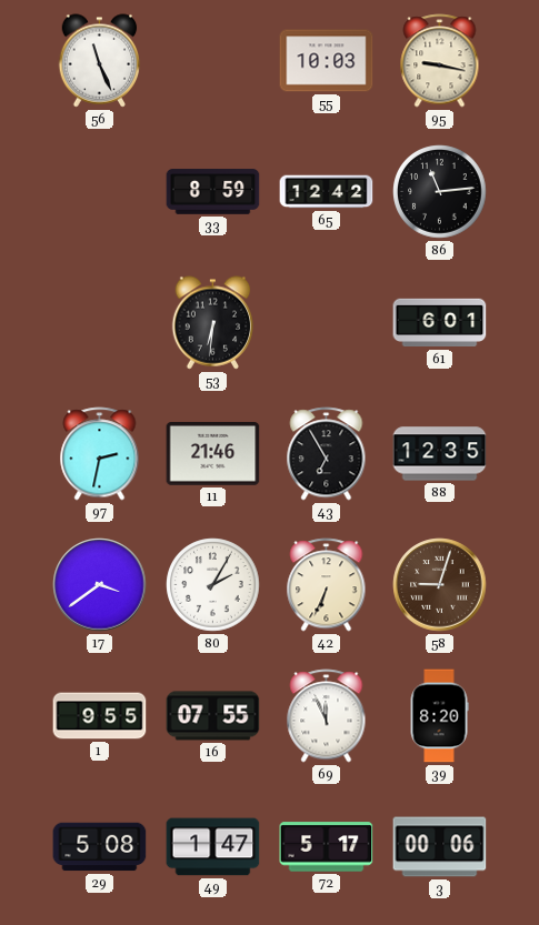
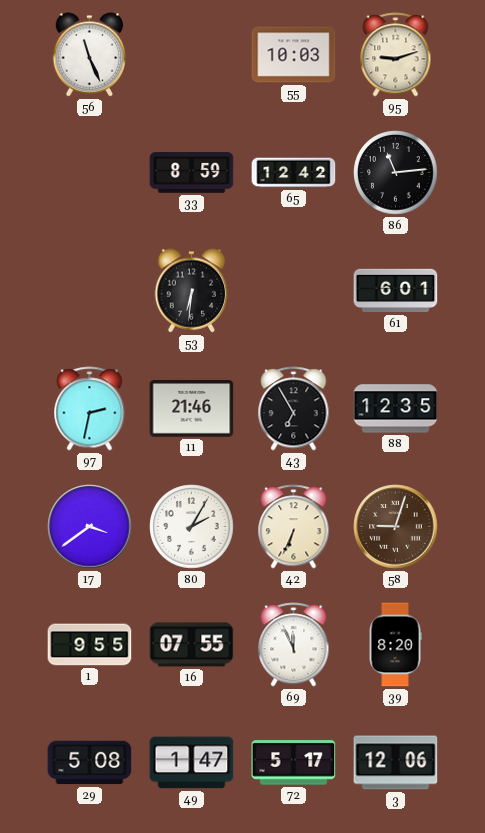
95: 9:17 -> 9:12
3: 00:06 -> 12:06
